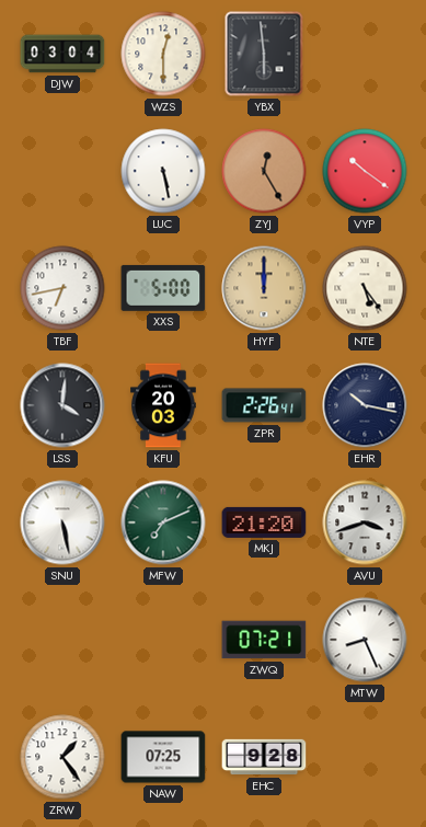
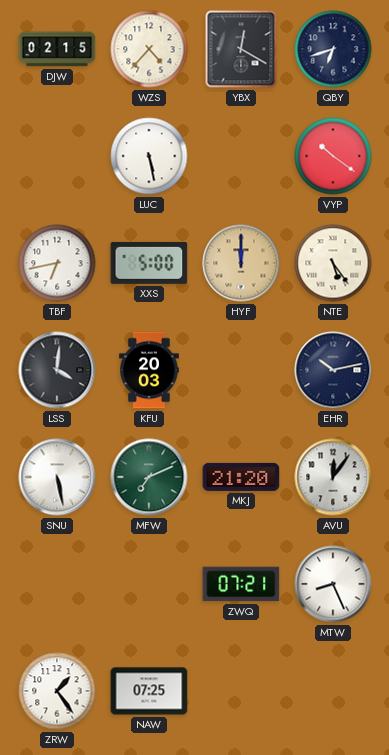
DJW: 03:04 -> 02:15
WZS: 12:30 -> 4:37
YBX: 5:59 -> 12:20
QBY: none -> 6:42
ZYJ: 12:25 -> none
ZPR: 2:26 -> none
EHR: 10:17 -> 10:13
AVU: 3:42 -> 12:06
EHC: 9:28 -> none
